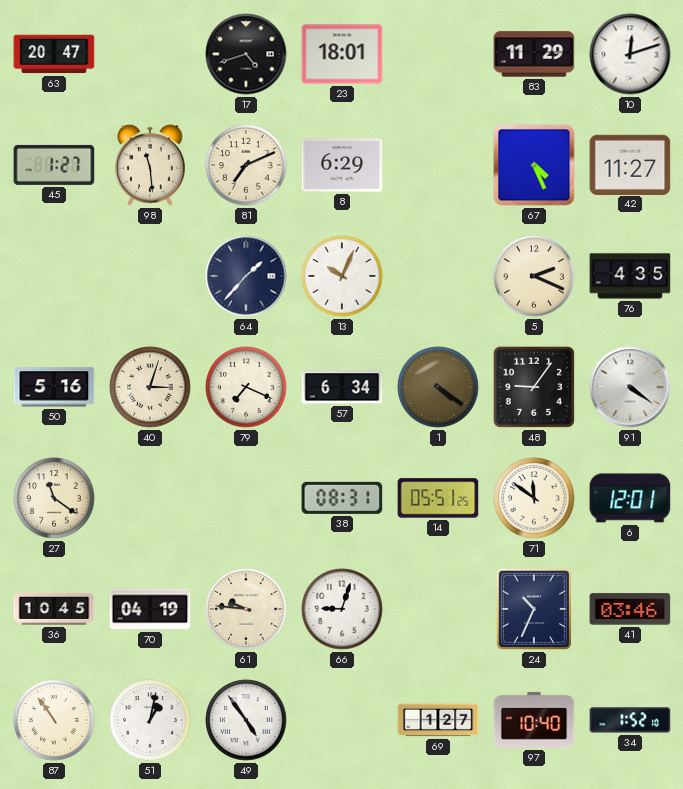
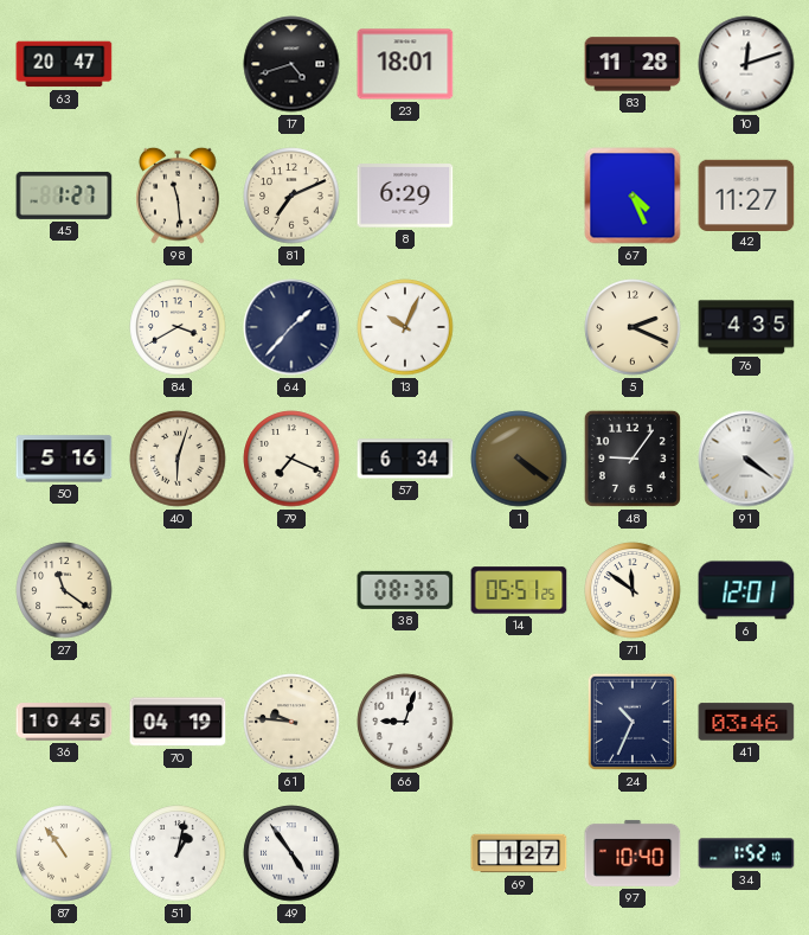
83: 11:29 -> 11:28
84: none -> 3:40
40: 3:03 -> 6:03
38: 08:31 -> 08:36
